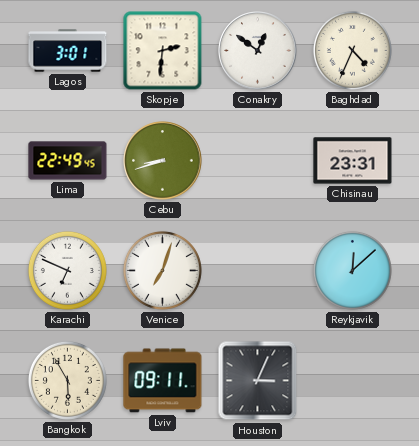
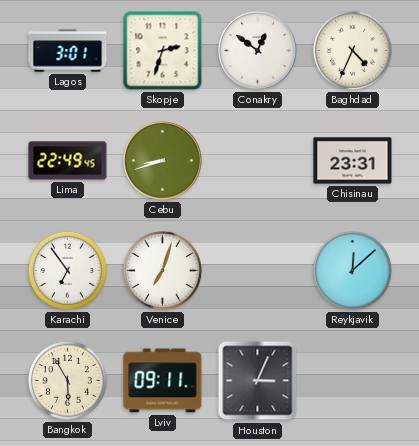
Skopje: 2:31 -> 2:33
Karachi: 6:49 -> 6:54
